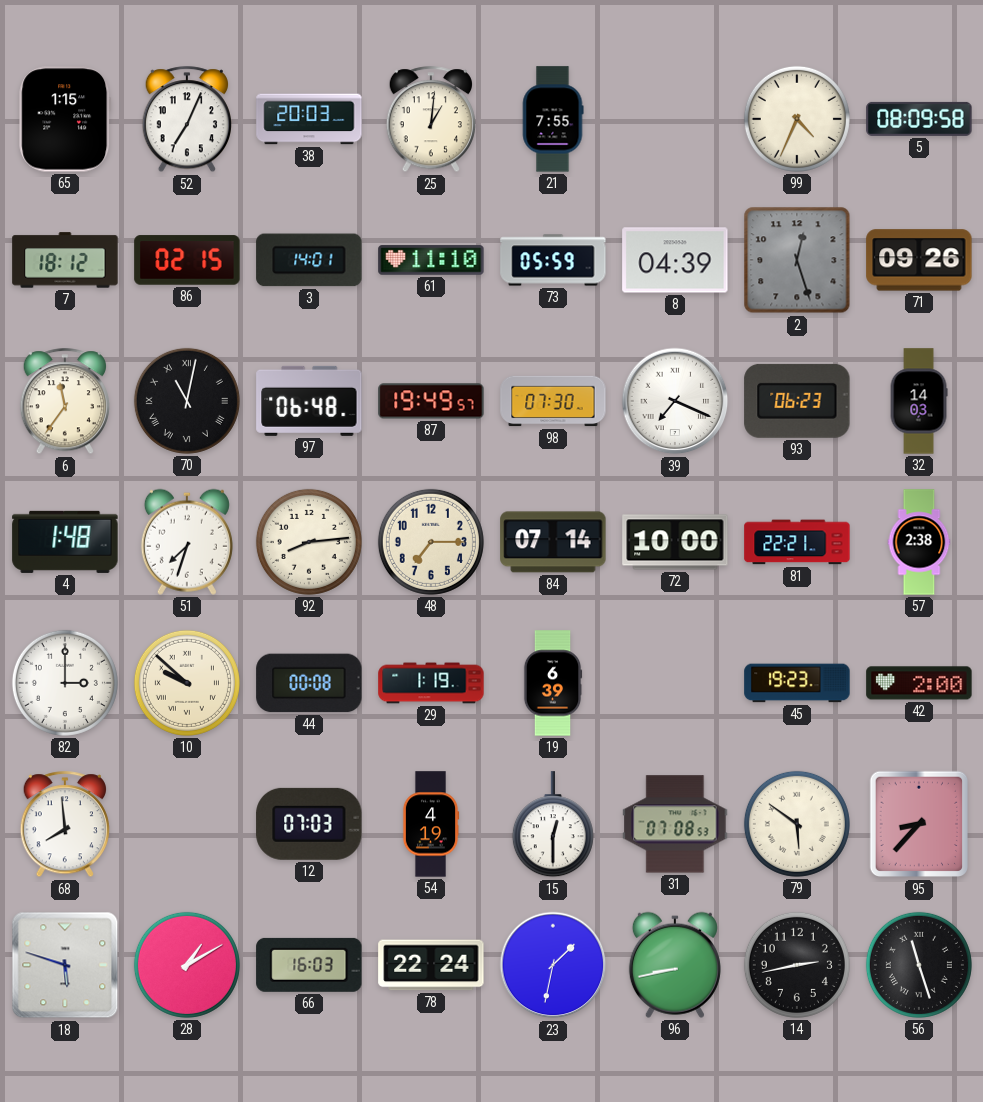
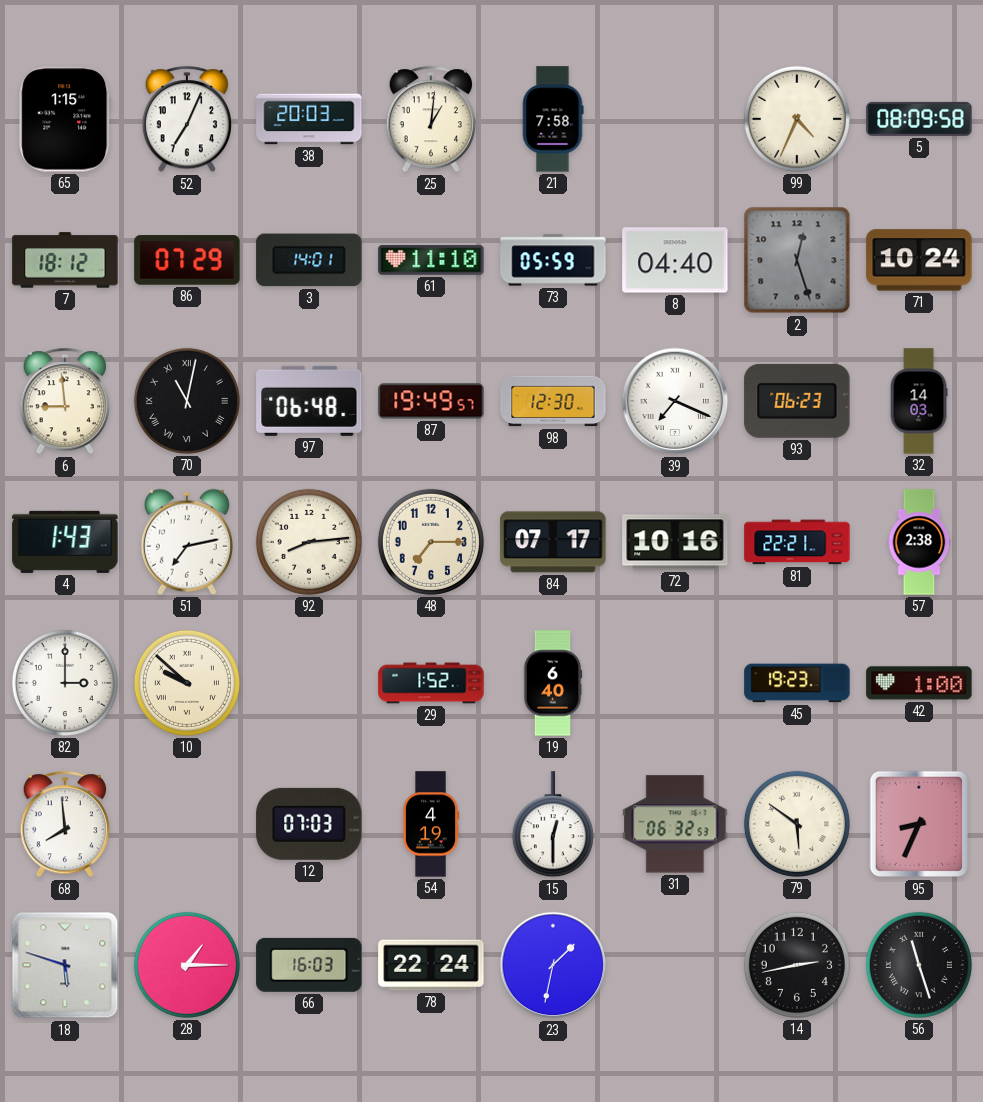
21: 7:55 -> 7:58
86: 02:15 -> 07:29
8: 04:39 -> 04:40
71: 09:26 -> 10:24
6: 11:36 -> 8:59
98: 07:30 -> 12:30
4: 1:48 -> 1:43
51: 7:33 -> 7:13
84: 07:14 -> 07:17
72: 10:00 -> 10:16
44: 00:08 -> none
29: 1:19 -> 1:52
19: 6:39 -> 6:40
42: 2:00 -> 1:00
31: 07:08 -> 06:32
95: 8:37 -> 8:34
28: 1:10 -> 1:15
96: 8:43 -> none
